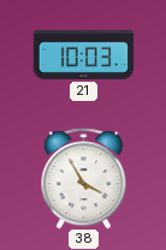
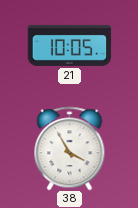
21: 10:03 -> 10:05
